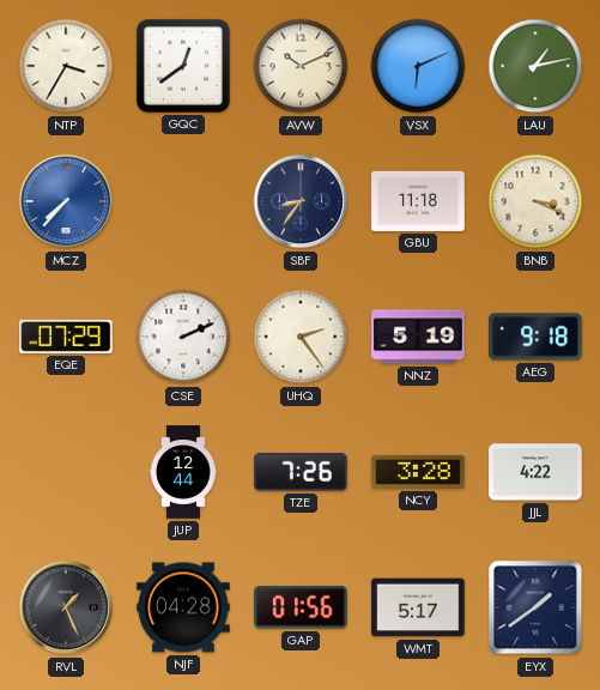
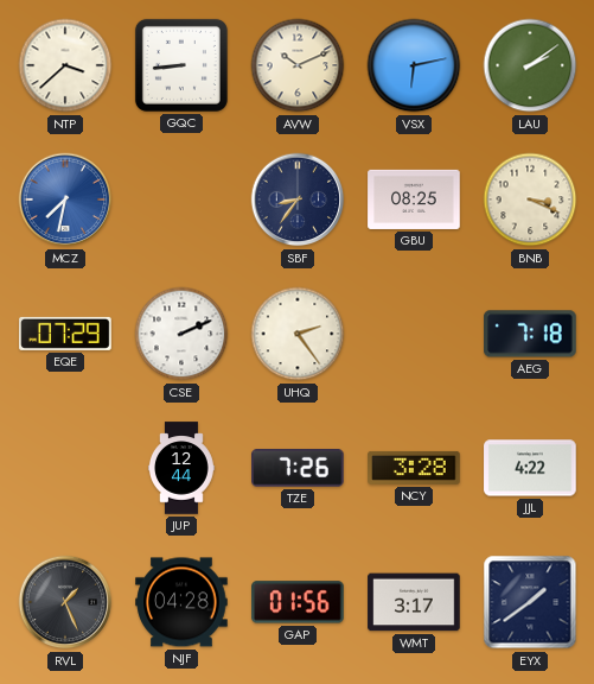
NTP: 3:35 -> 3:38
GQC: 12:39 -> 8:44
VSX: 6:11 -> 6:13
LAU: 1:13 -> 2:09
MCZ: 7:37 -> 7:32
GBU: 11:18 -> 08:25
NNZ: 5:19 -> none
AEG: 9:18 -> 7:18
WMT: 5:17 -> 3:17
